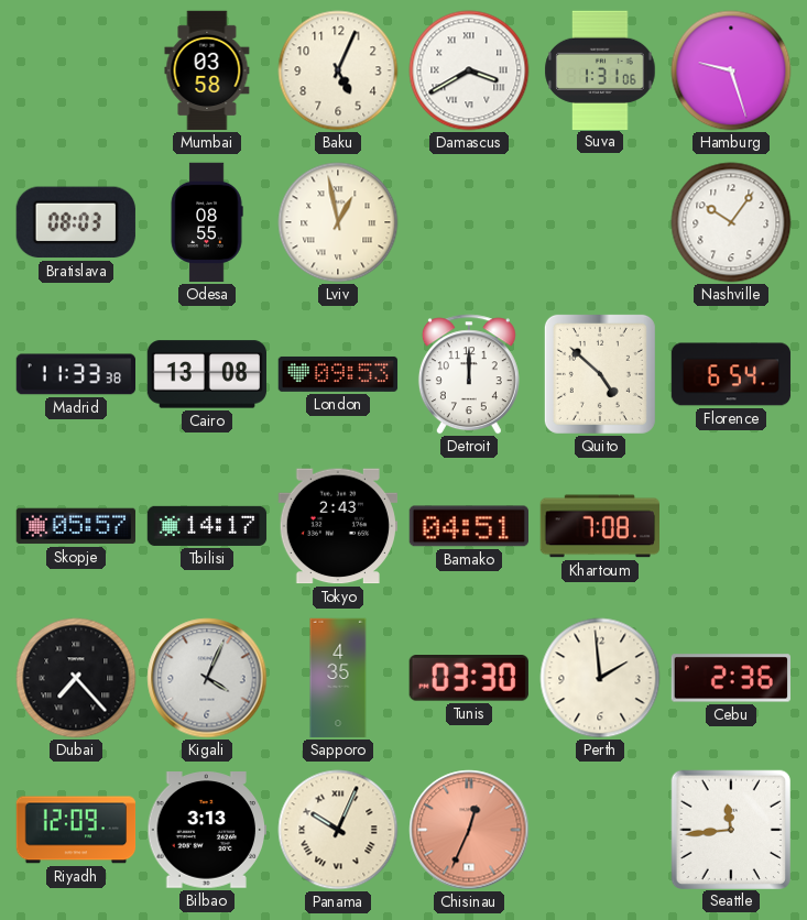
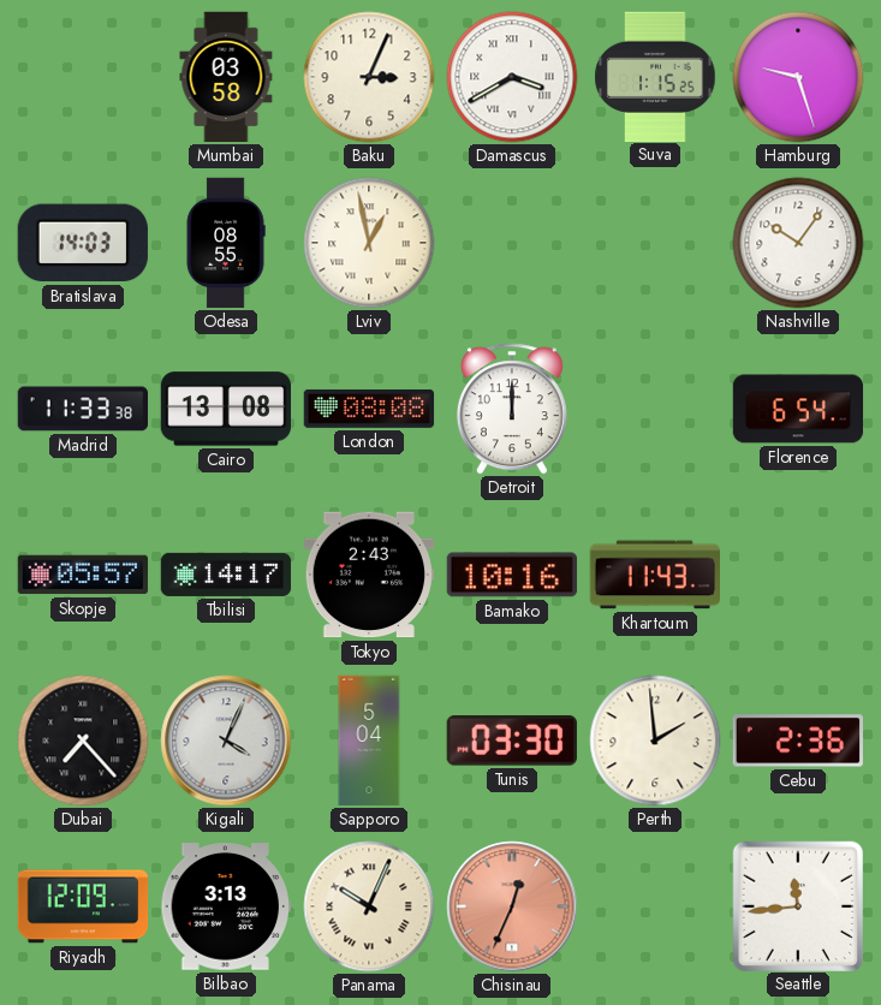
Baku: 5:04 -> 3:04
Suva: 1:31 -> 1:15
Bratislava: 08:03 -> 14:03
London: 09:53 -> 08:08
Quito: 4:52 -> none
Bamako: 04:51 -> 10:16
Khartoum: 7:08 -> 11:43
Sapporo: 4:35 -> 5:04
